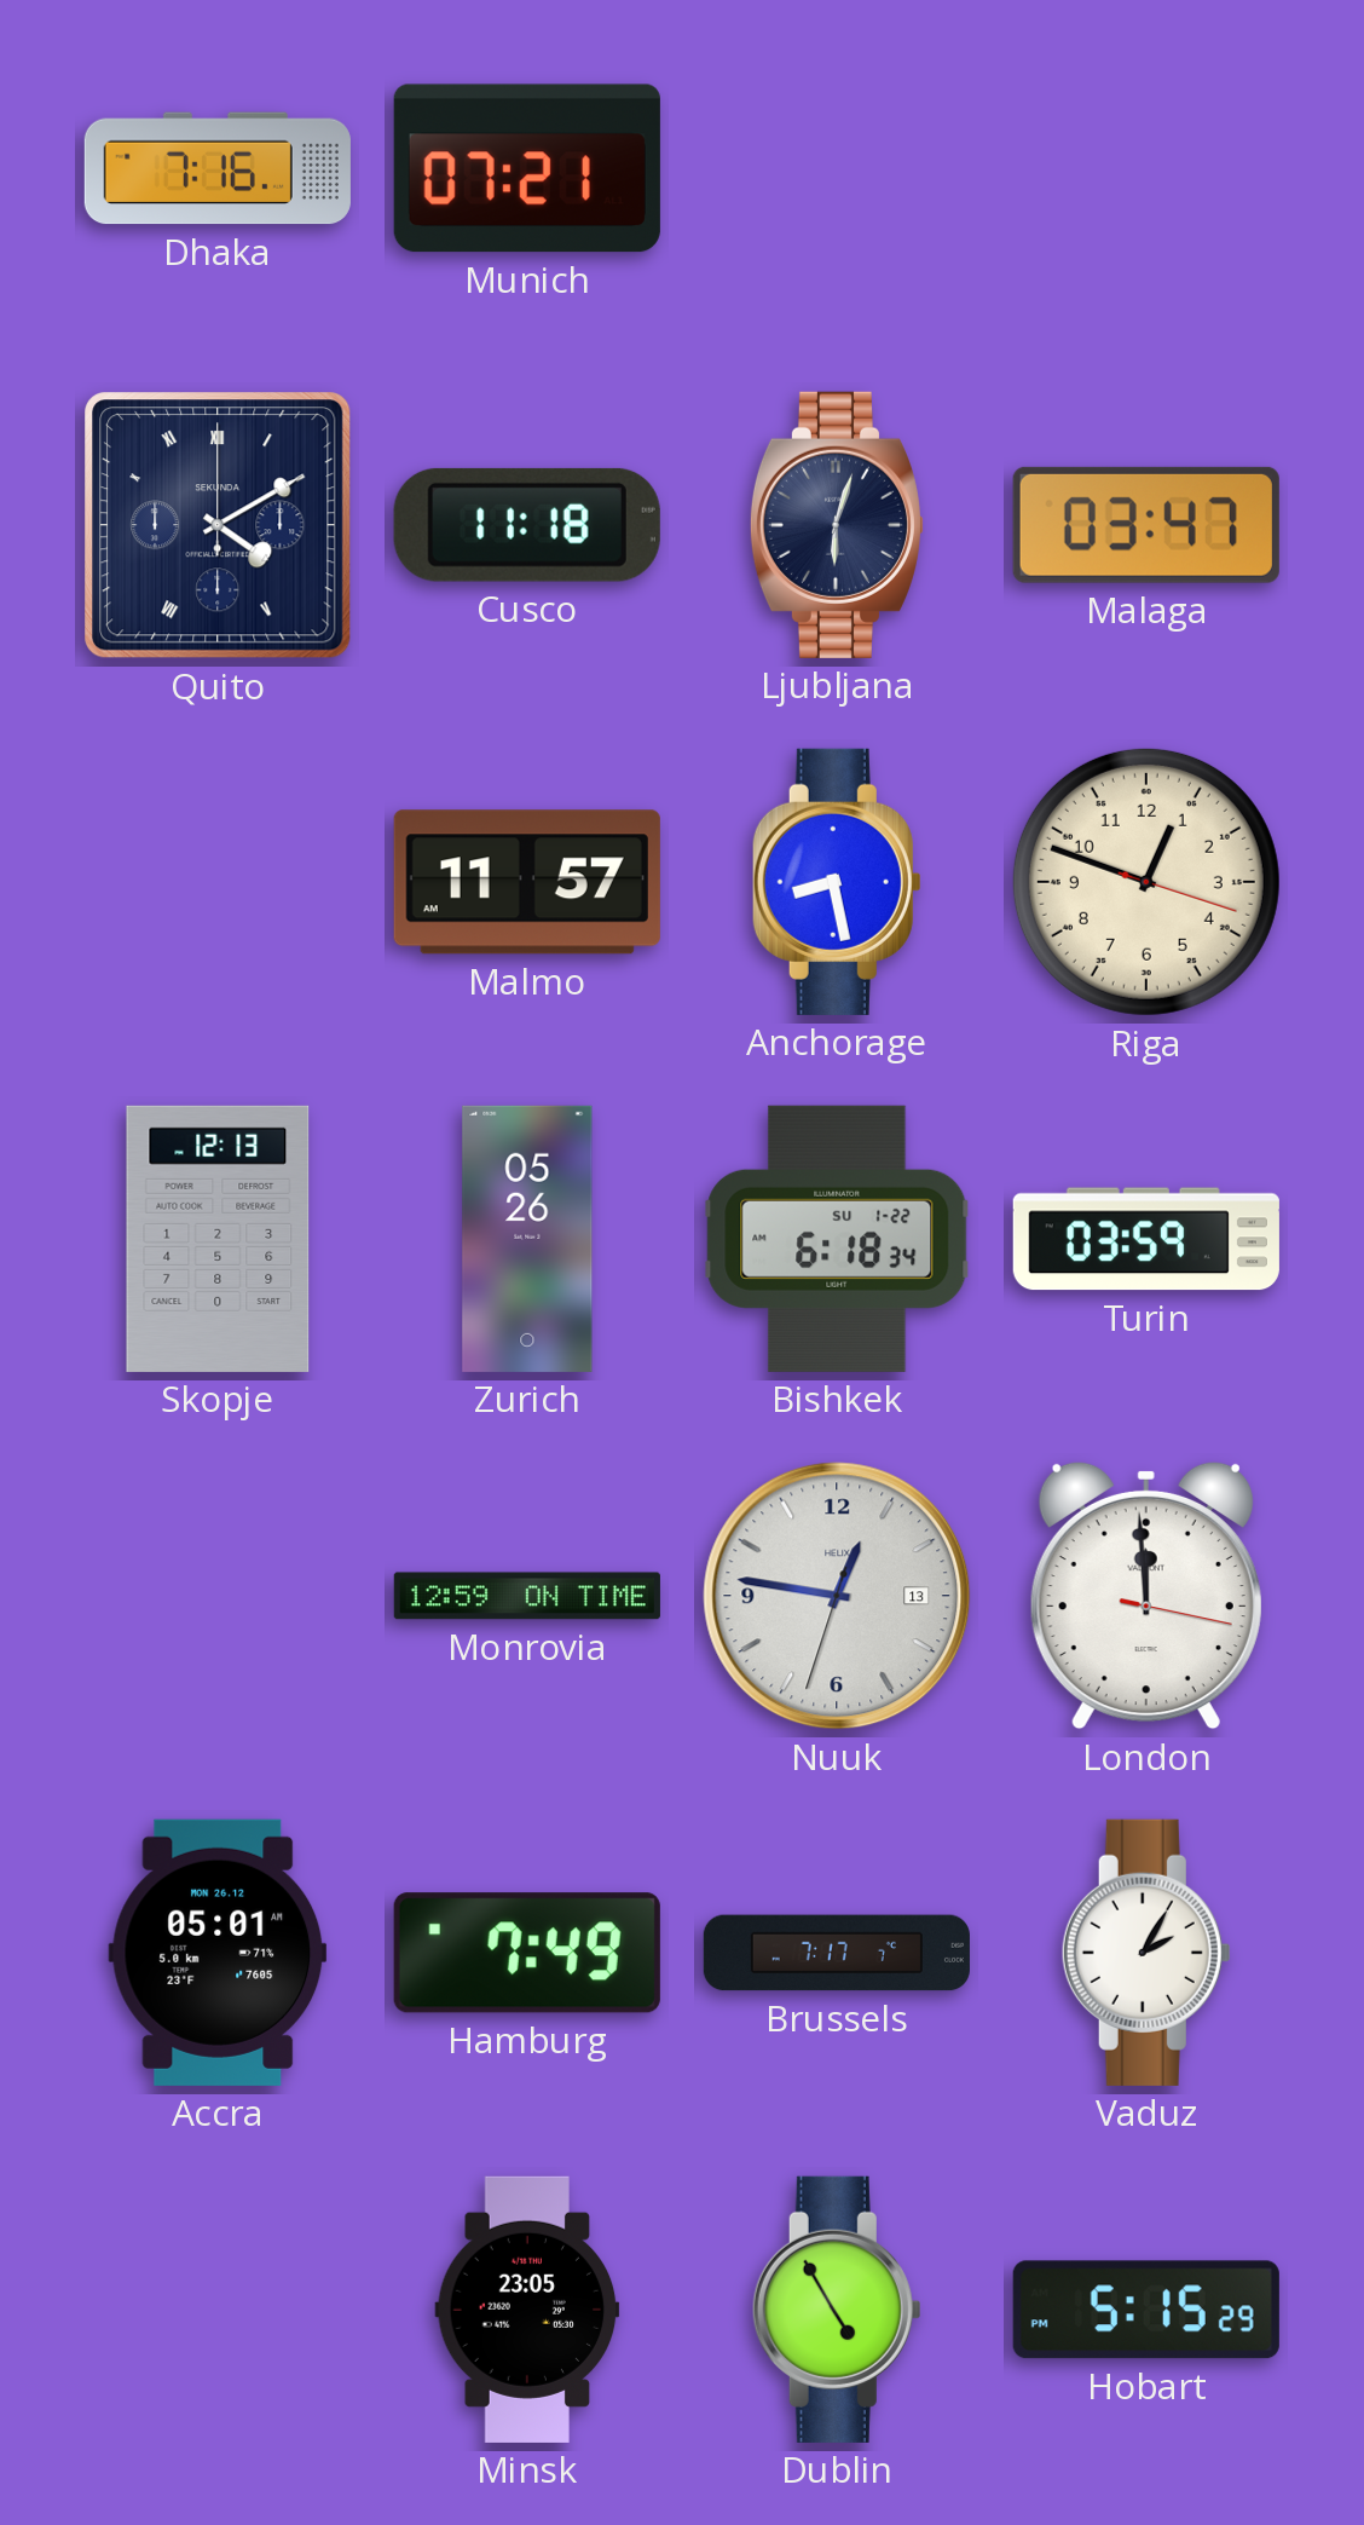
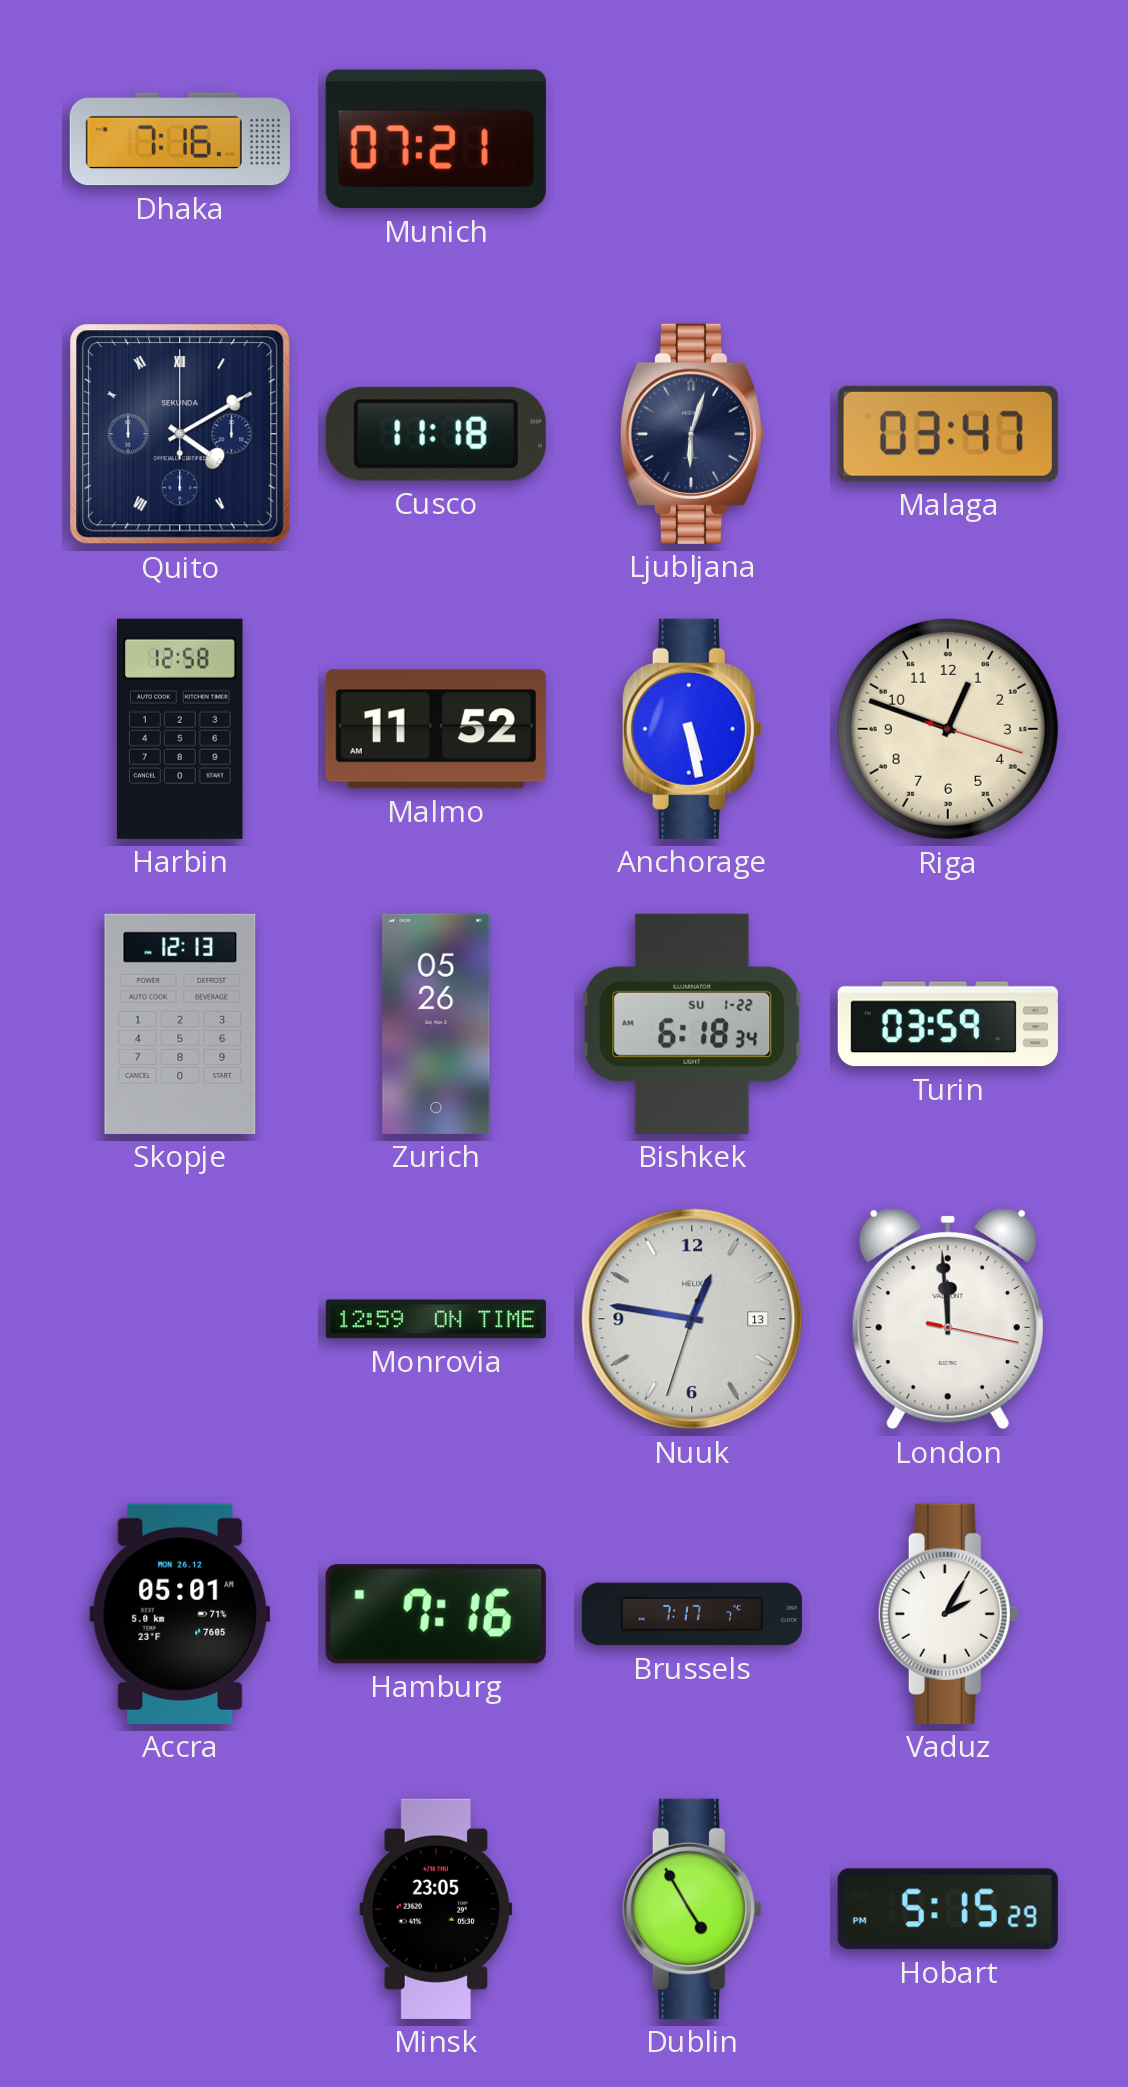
Harbin: none -> 12:58
Malmo: 11:57 -> 11:52
Anchorage: 8:28 -> 5:28
Hamburg: 7:49 -> 7:16
